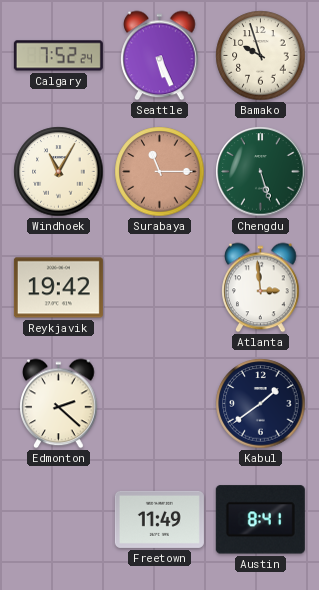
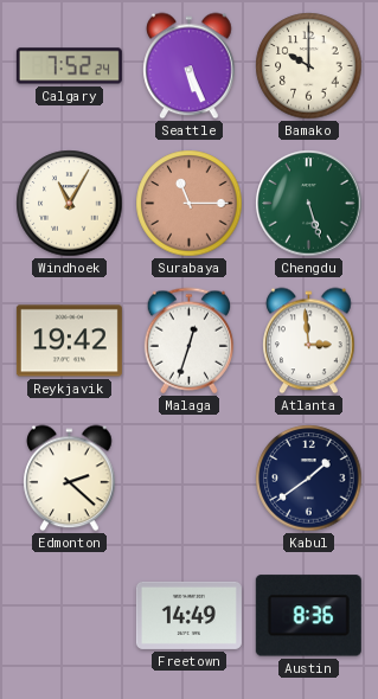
Bamako: 9:57 -> 10:00
Malaga: none -> 12:33
Freetown: 11:49 -> 14:49
Austin: 8:41 -> 8:36
